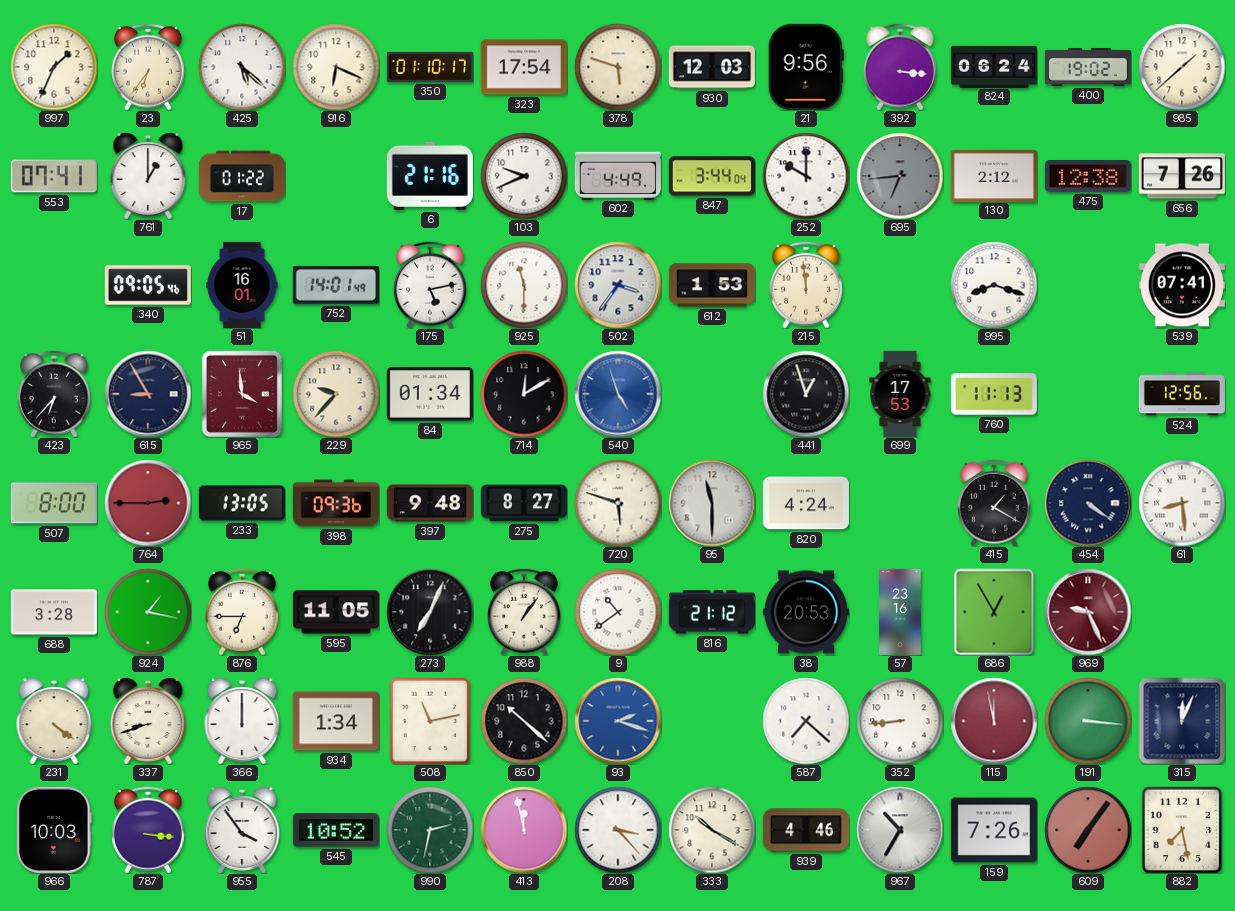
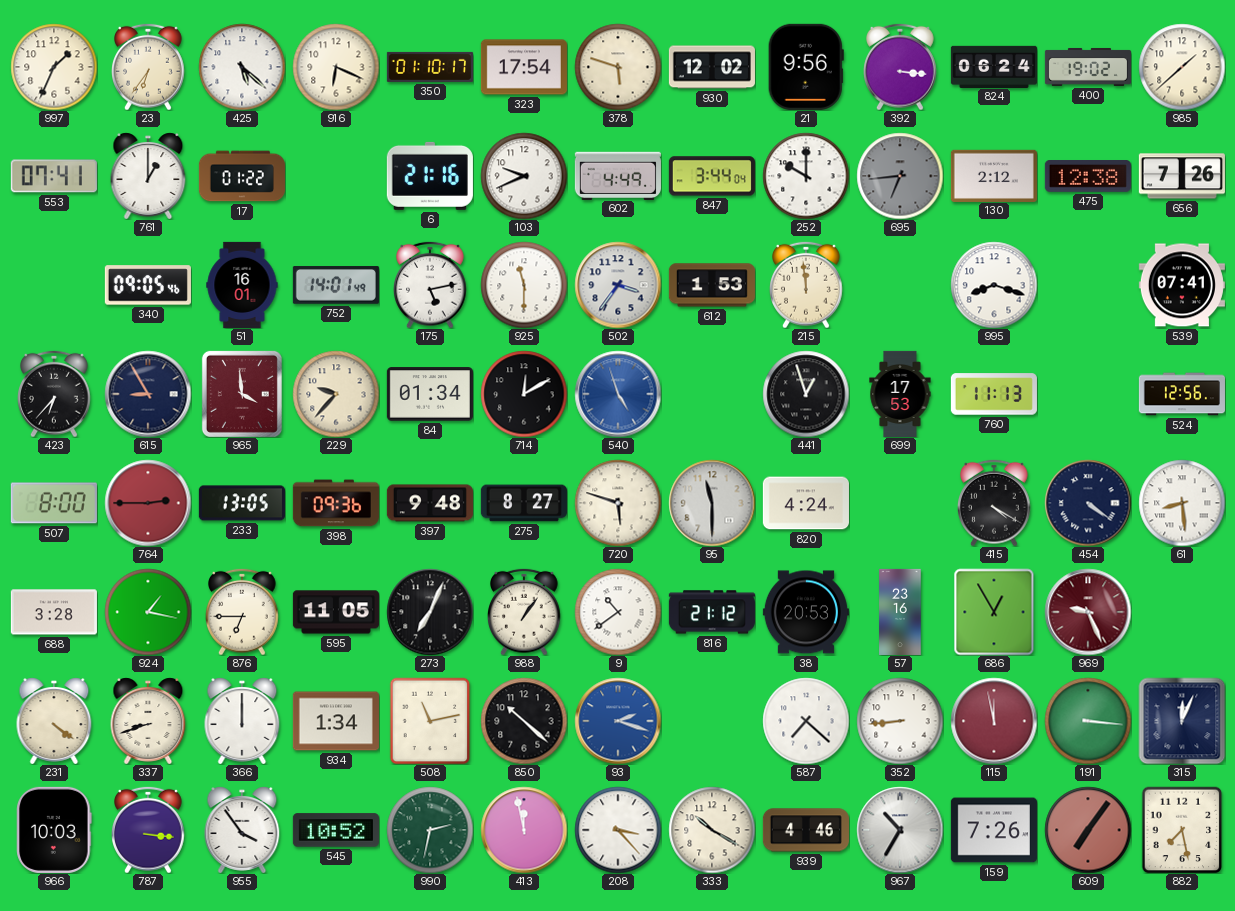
930: 12:03 -> 12:02
415: 1:20 -> 4:20
